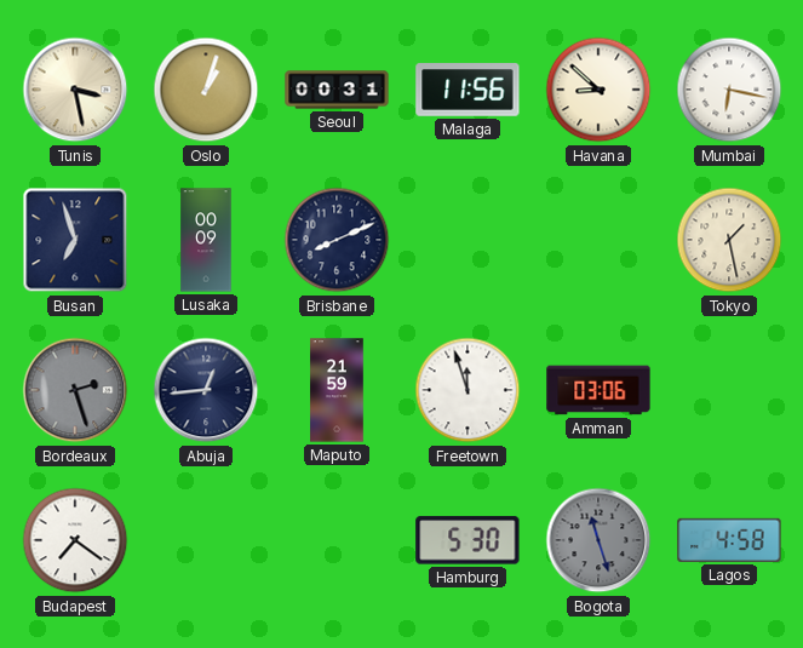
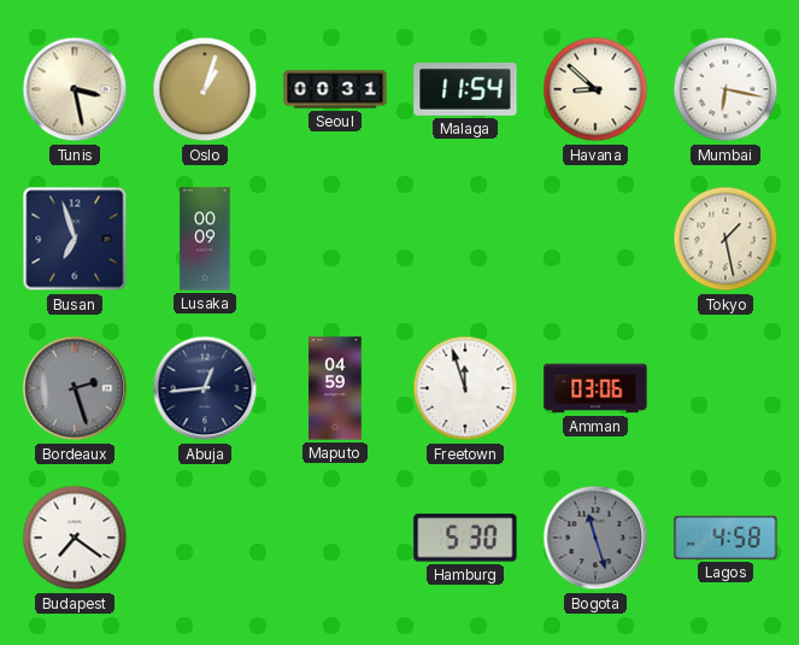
Malaga: 11:56 -> 11:54
Brisbane: 8:11 -> none
Maputo: 21:59 -> 04:59
